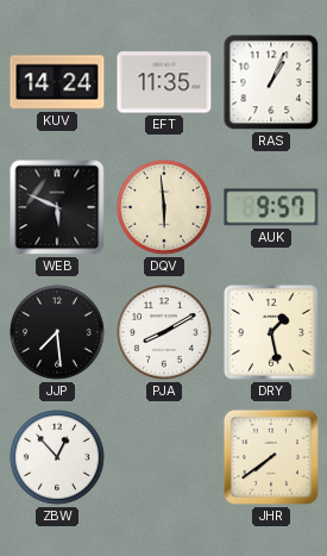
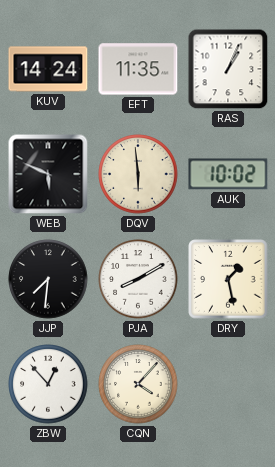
AUK: 9:57 -> 10:02
JJP: 7:29 -> 7:31
CQN: none -> 4:07
JHR: 7:39 -> none
